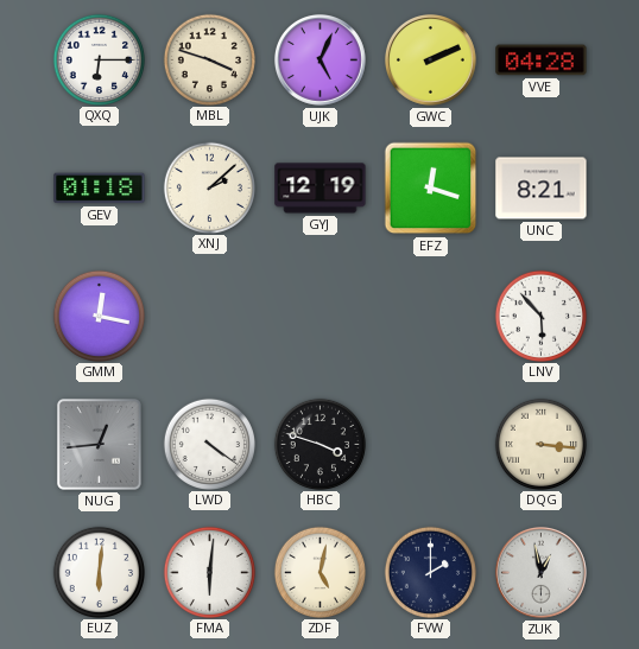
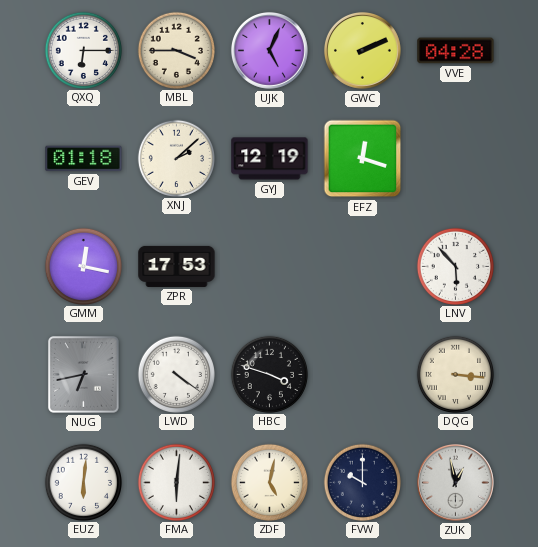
MBL: 3:48 -> 3:45
UNC: 8:21 -> none
ZPR: none -> 17:53
NUG: 12:44 -> 6:43
FVW: 2:00 -> 10:00
